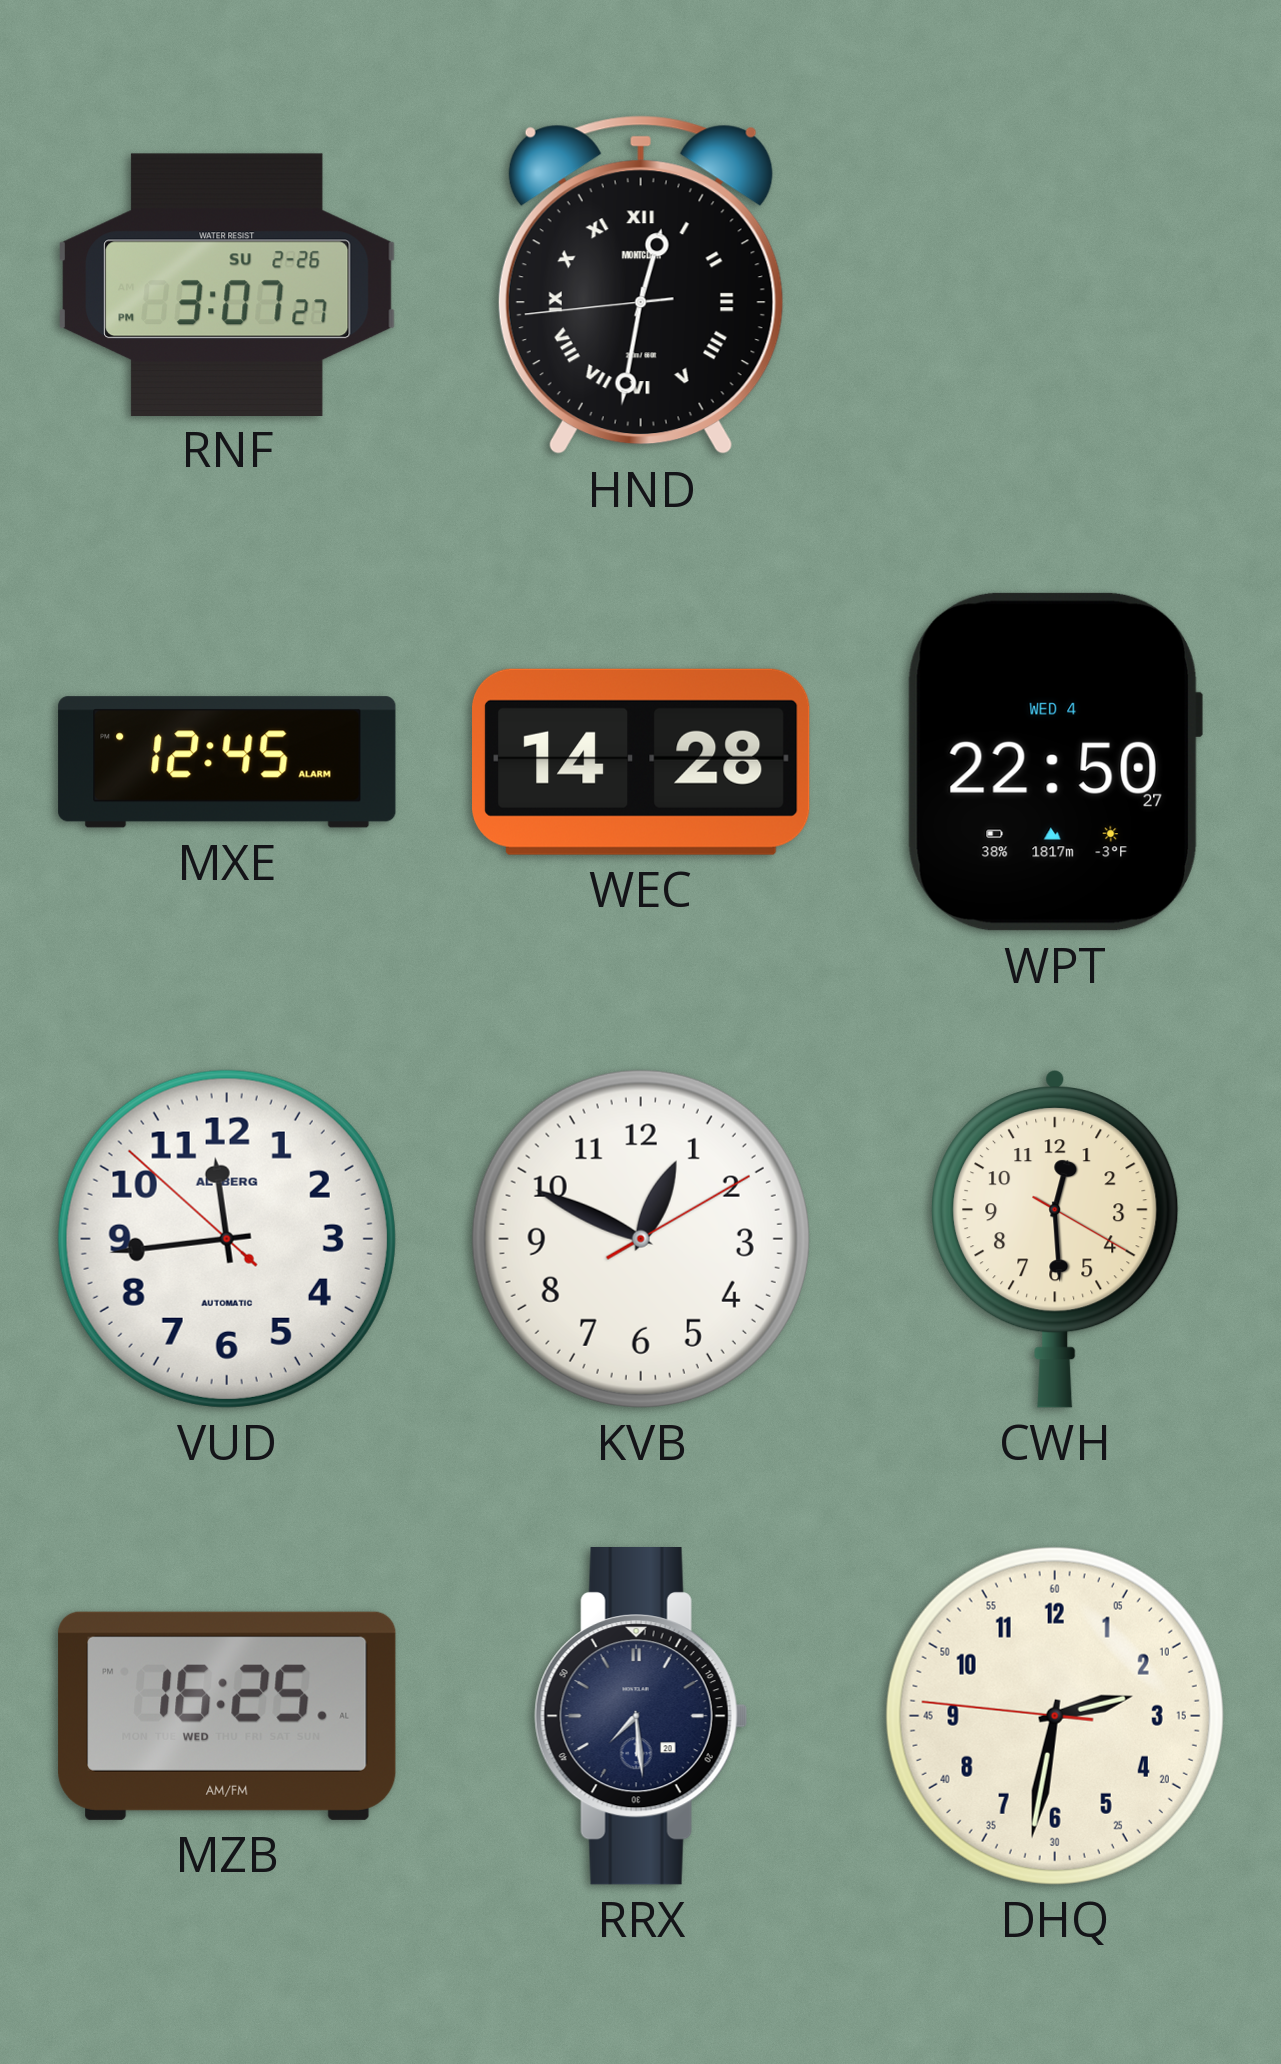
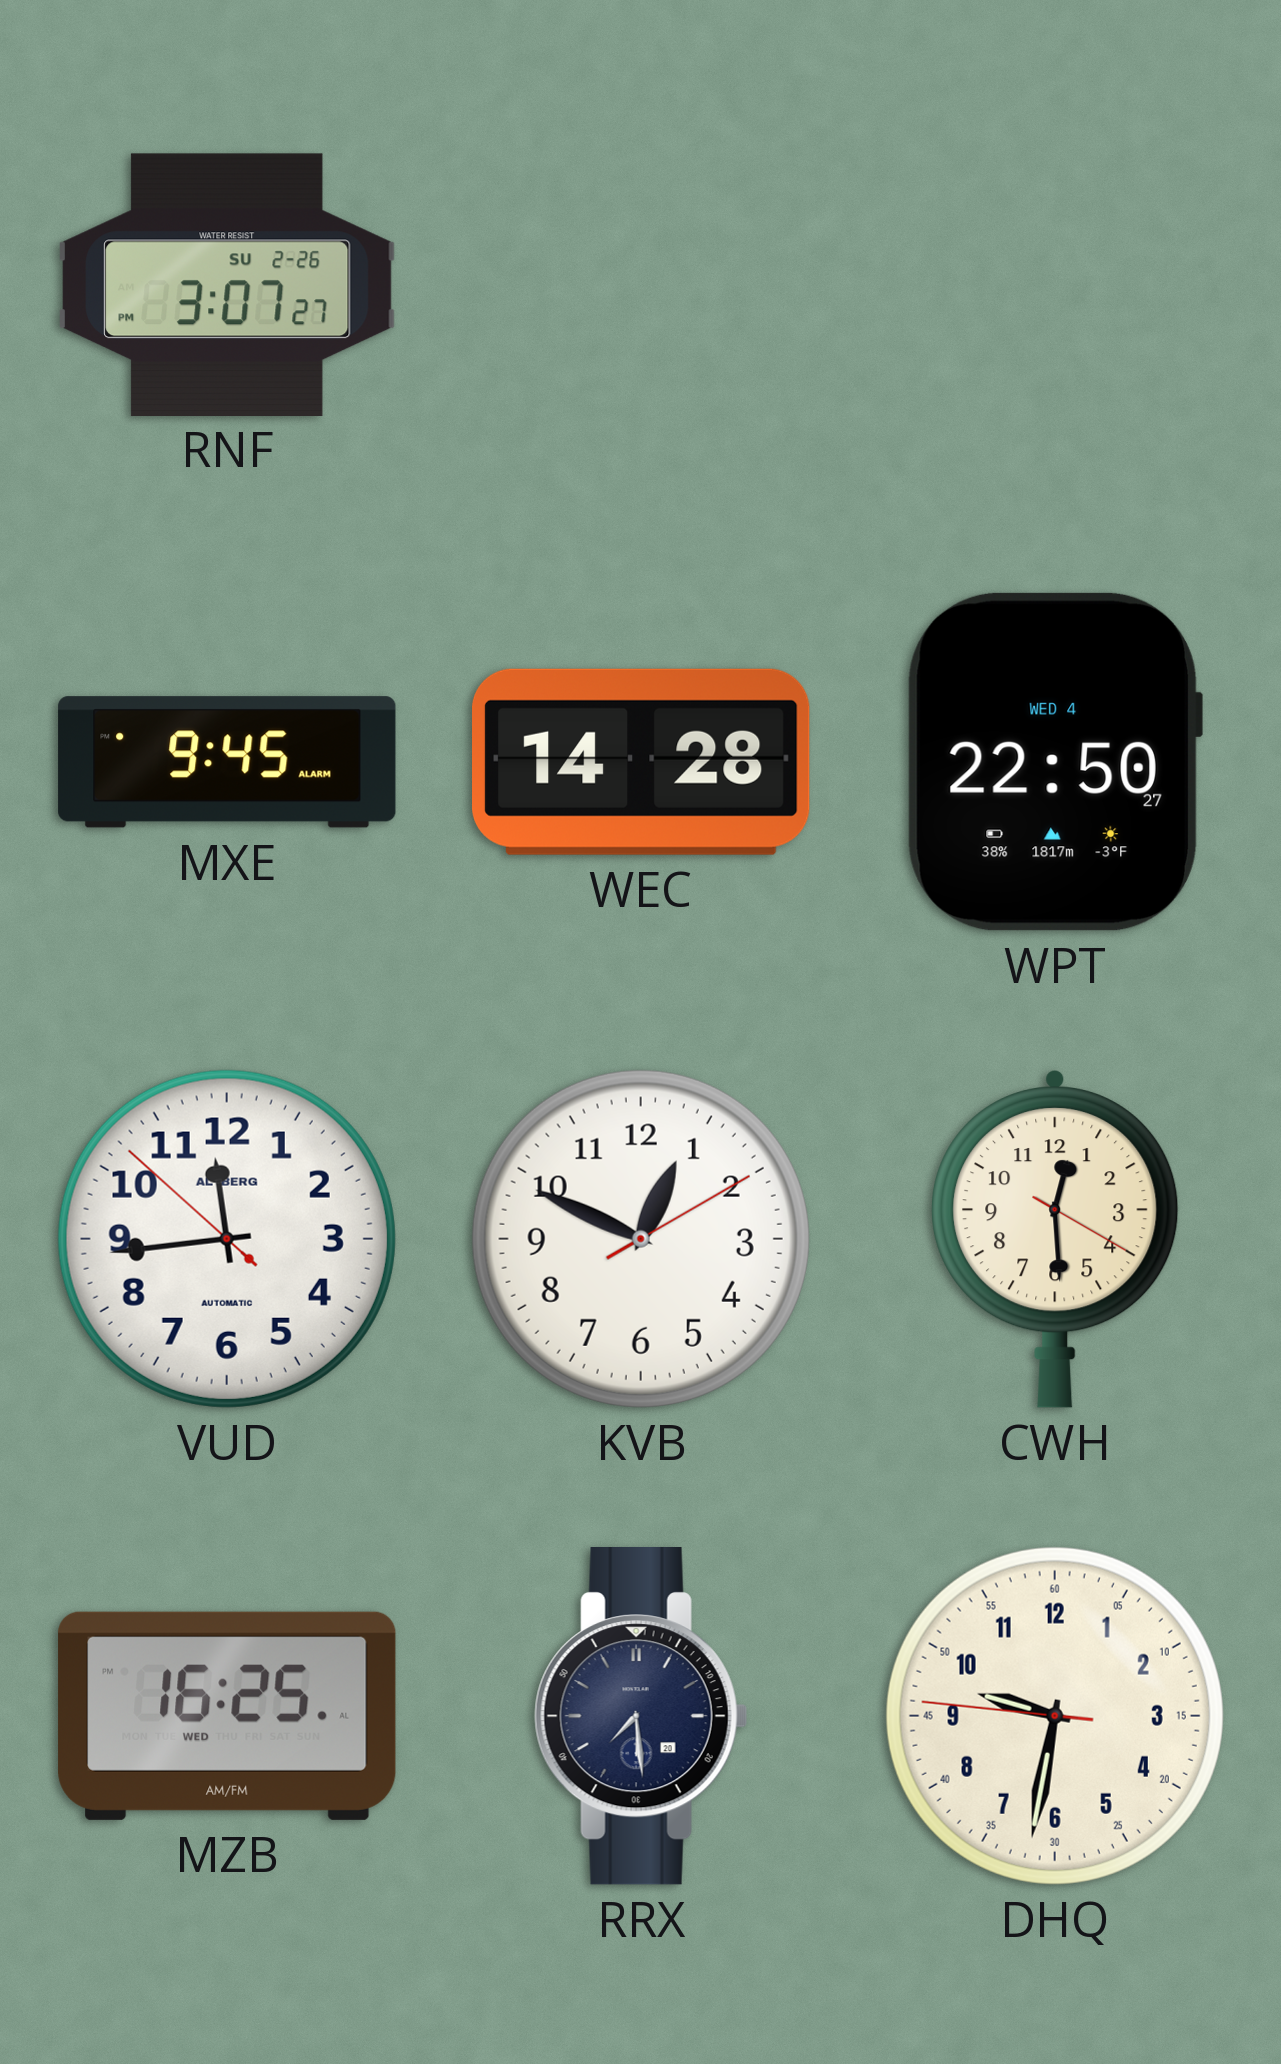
HND: 12:31 -> none
MXE: 12:45 -> 9:45
DHQ: 2:31 -> 9:31
